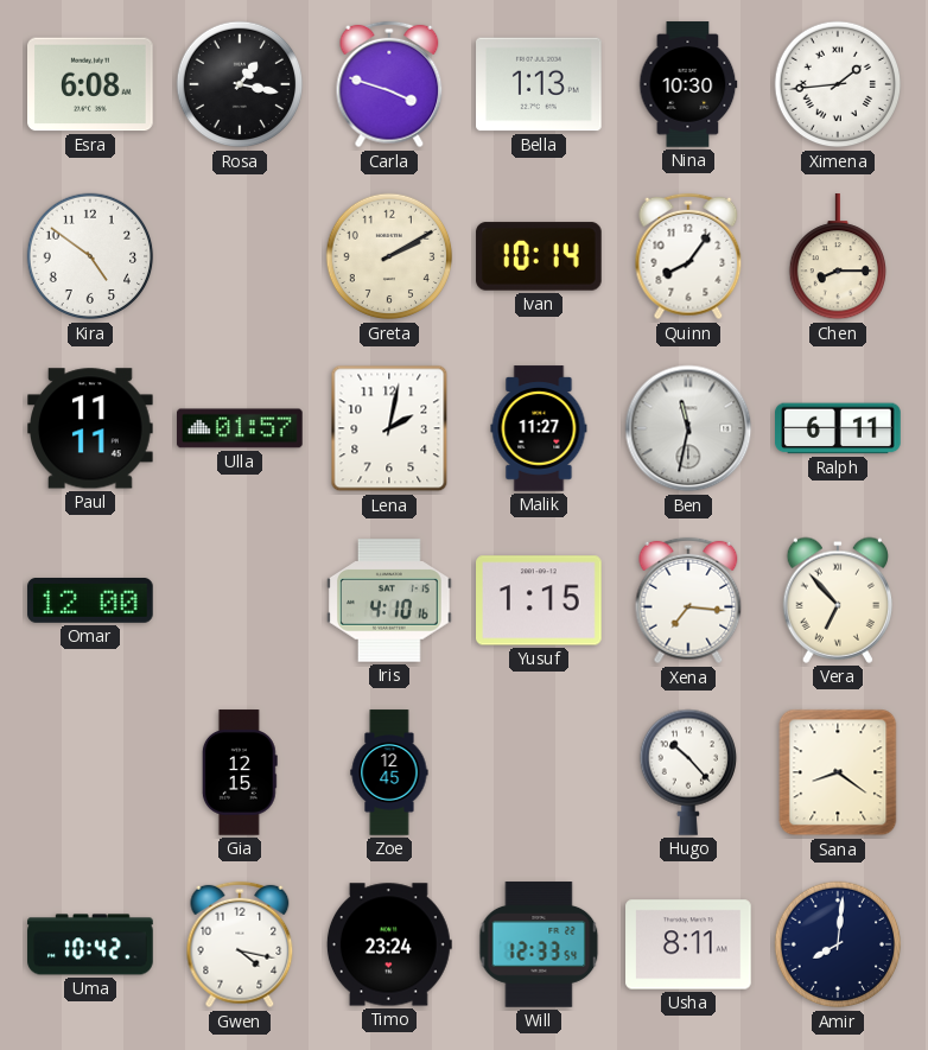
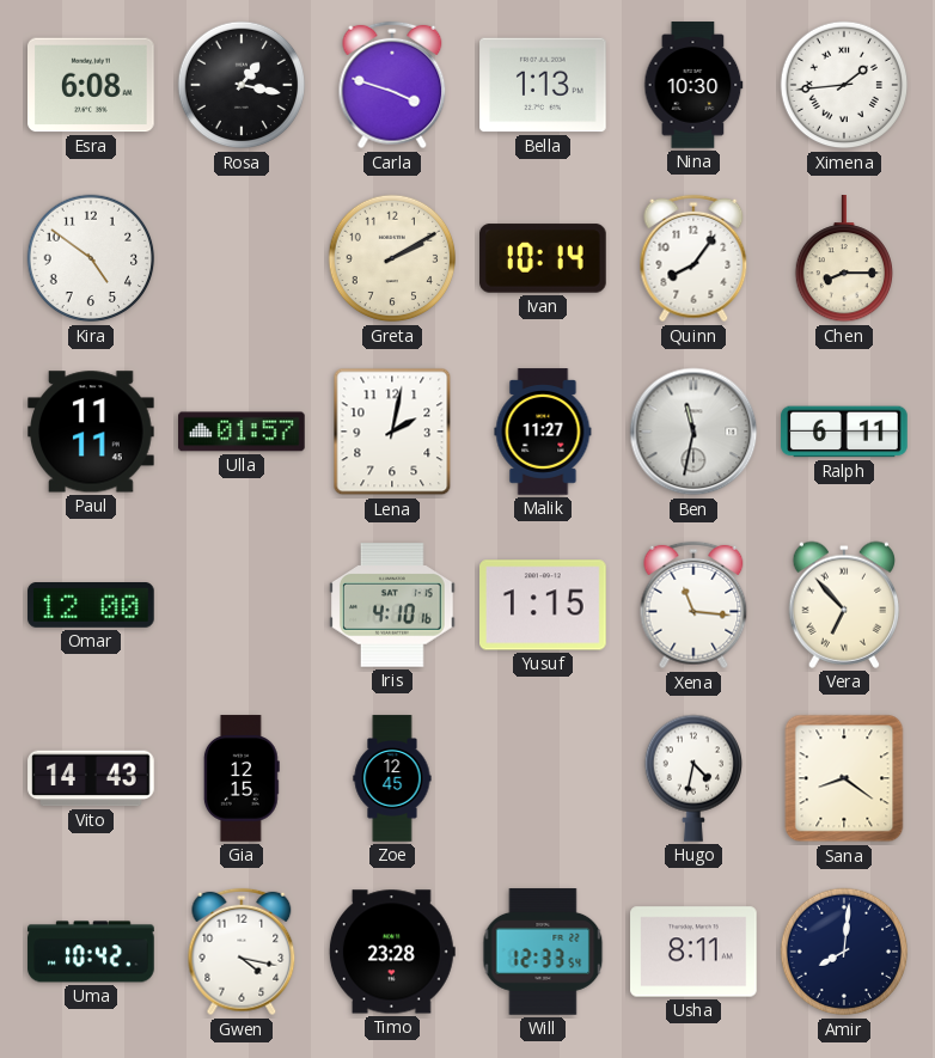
Xena: 7:16 -> 11:16
Vito: none -> 14:43
Hugo: 10:23 -> 4:32
Timo: 23:24 -> 23:28
